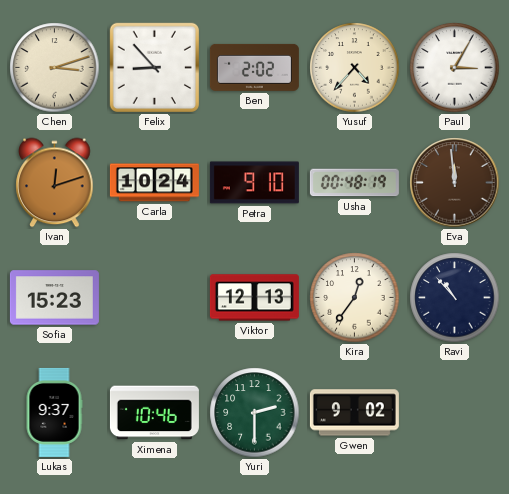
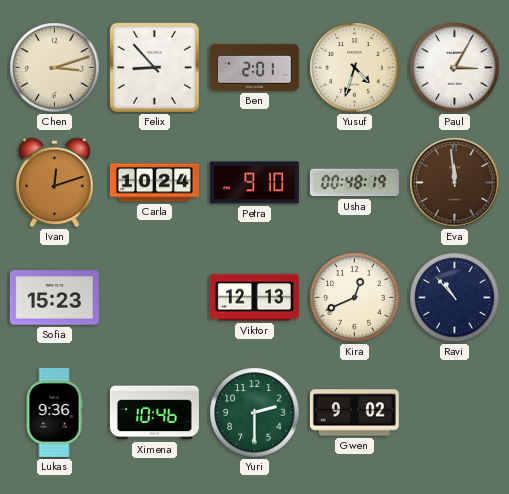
Ben: 2:02 -> 2:01
Yusuf: 4:37 -> 4:33
Kira: 12:36 -> 12:41
Lukas: 9:37 -> 9:36
